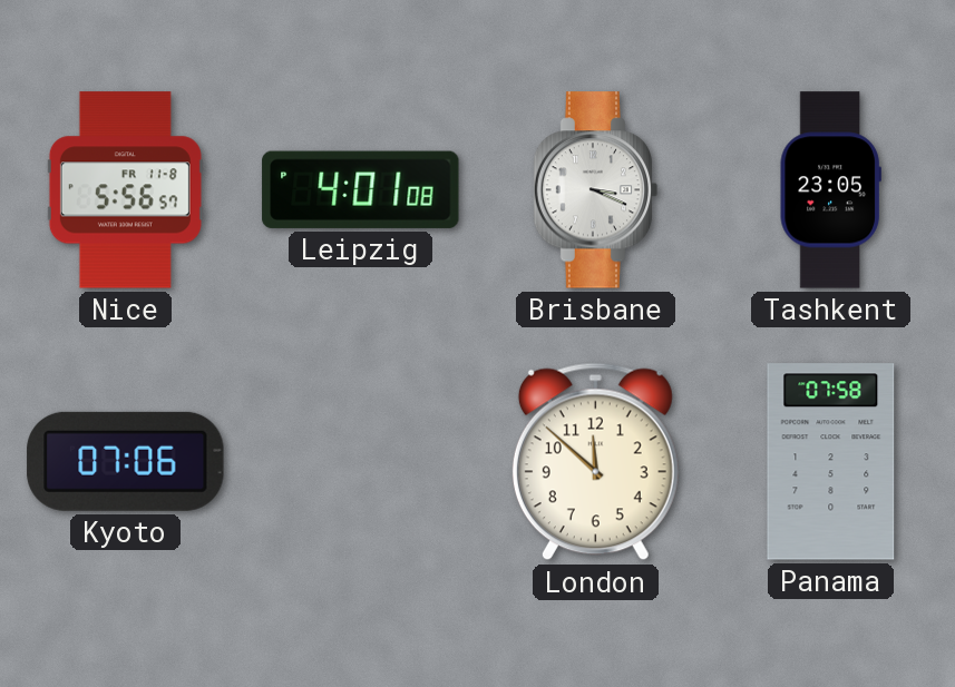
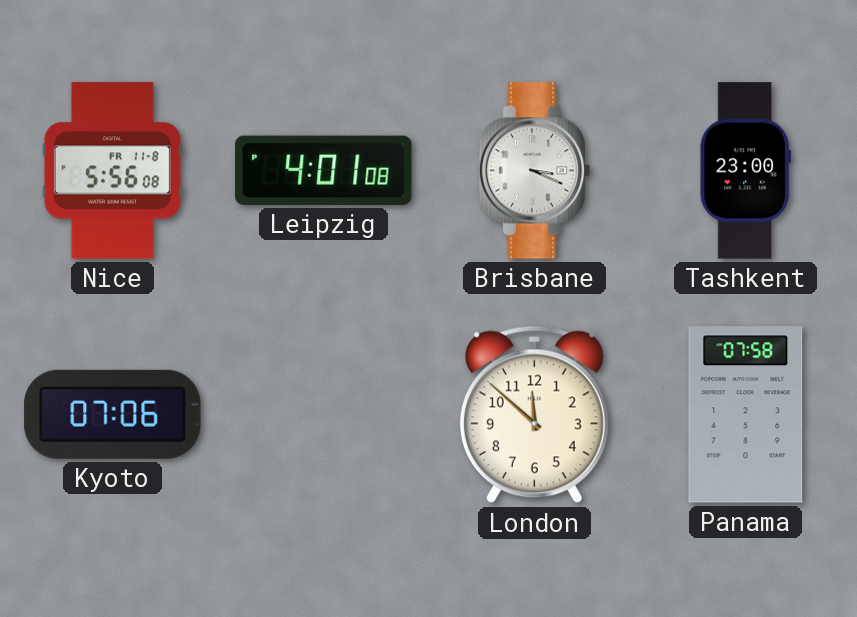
Nice: 5:56:57 -> 5:56:08
Tashkent: 23:05 -> 23:00
